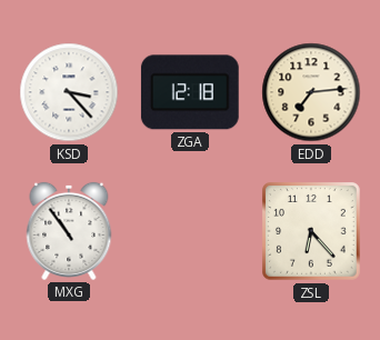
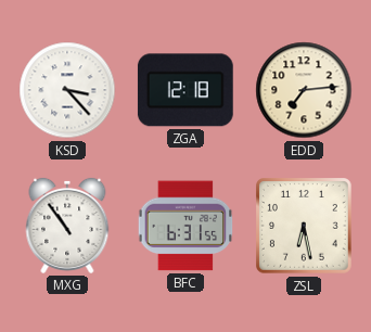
BFC: none -> 6:31
ZSL: 6:23 -> 6:28
